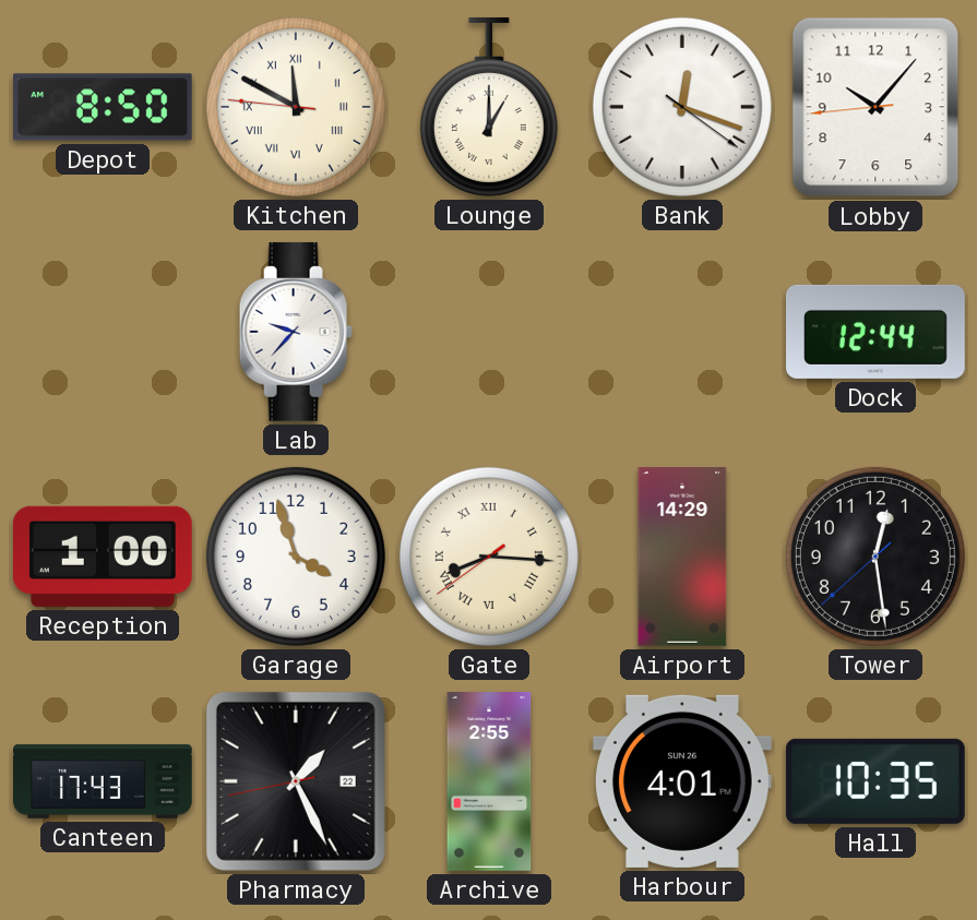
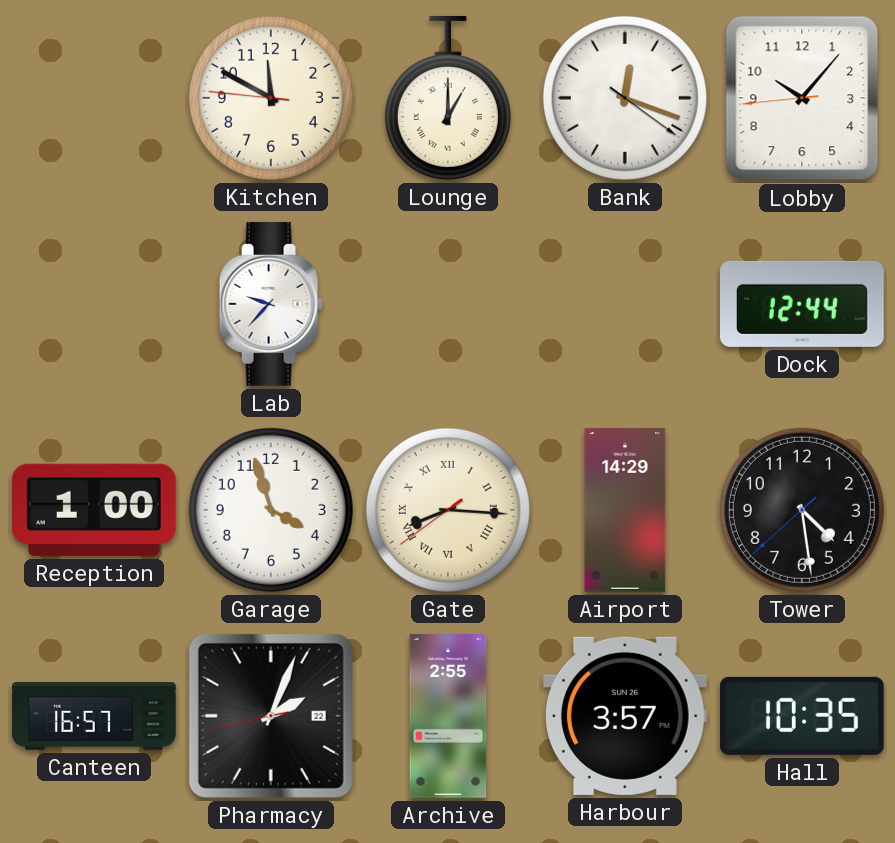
Depot: 8:50 -> none
Kitchen numerals: Roman -> Arabic
Tower: 12:28 -> 4:28
Canteen: 17:43 -> 16:57
Pharmacy: 1:25 -> 2:03
Harbour: 4:01 -> 3:57
